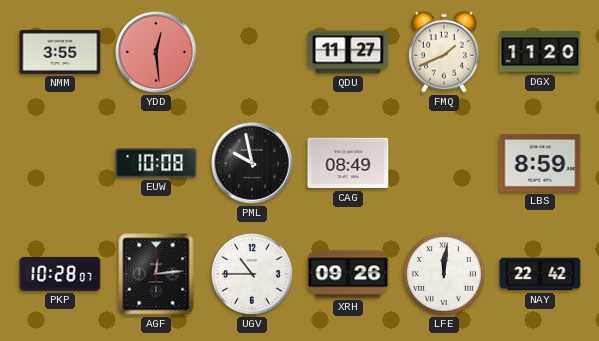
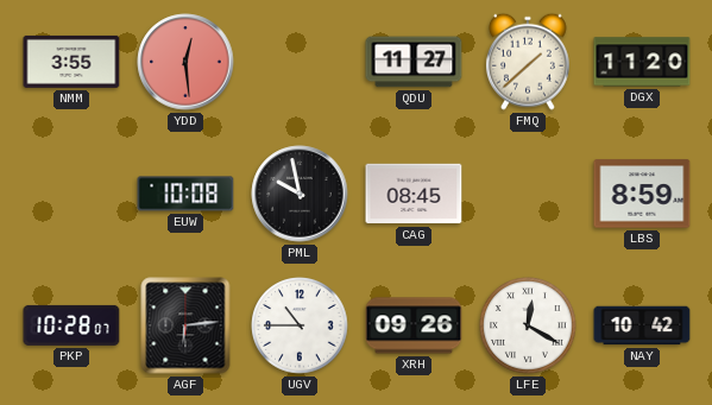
FMQ: 1:41 -> 1:38
CAG: 08:49 -> 08:45
AGF: 12:14 -> 6:14
LFE: 12:01 -> 12:20
NAY: 22:42 -> 10:42
